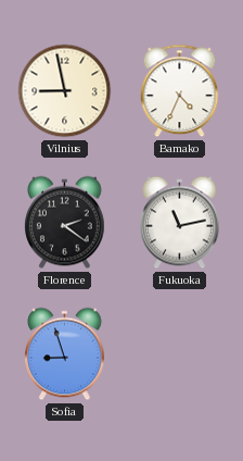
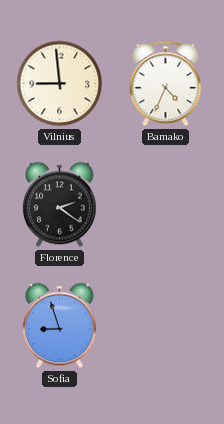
Vilnius: 8:58 -> 8:59
Fukuoka: 11:13 -> none
